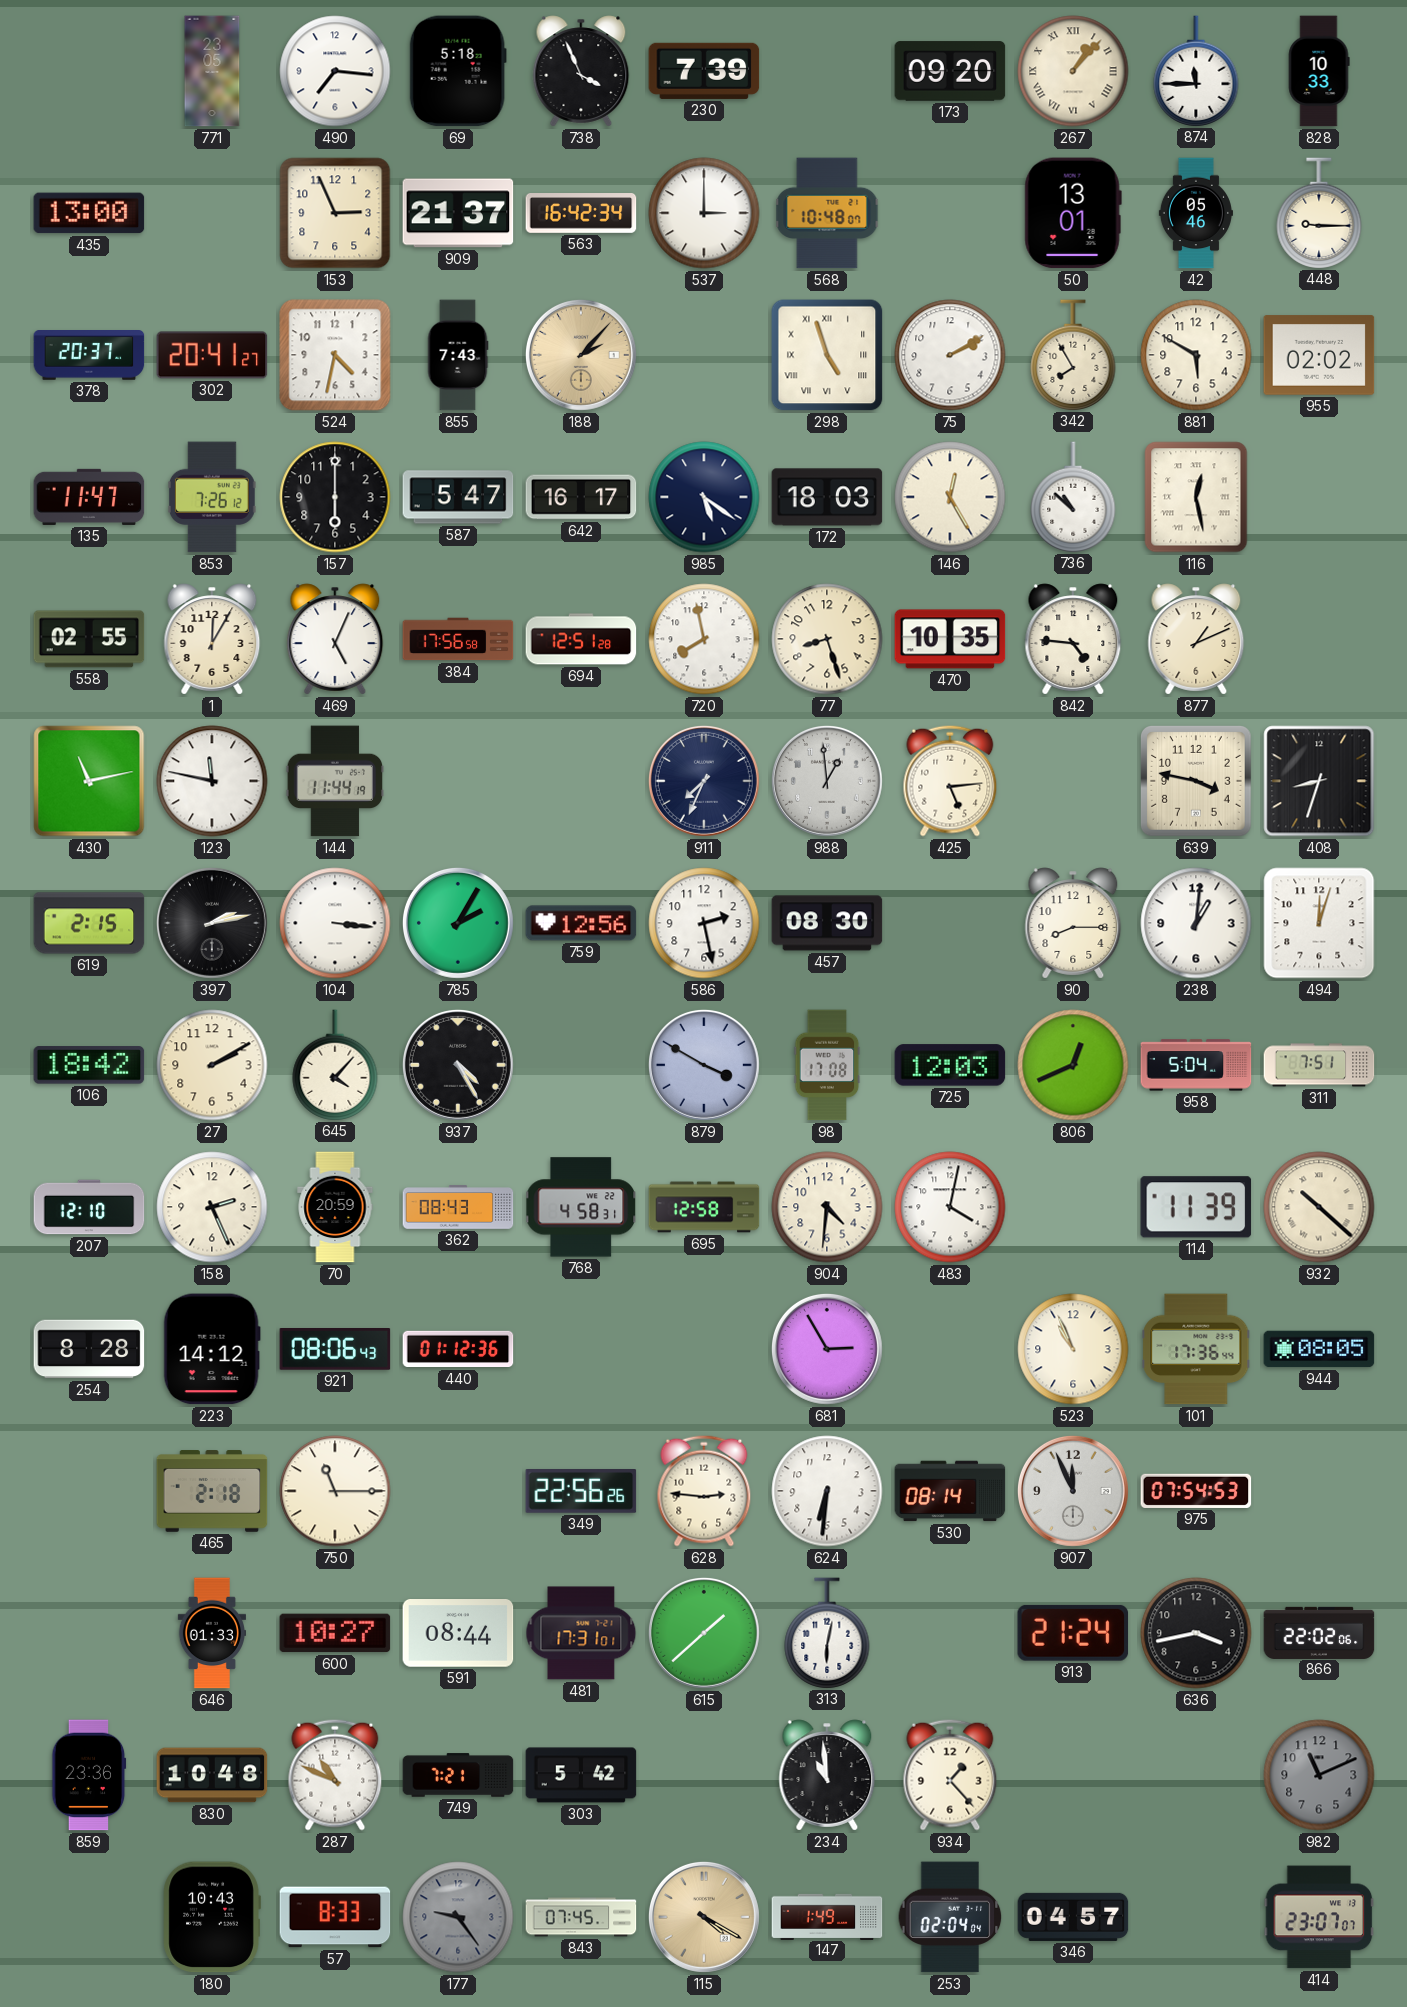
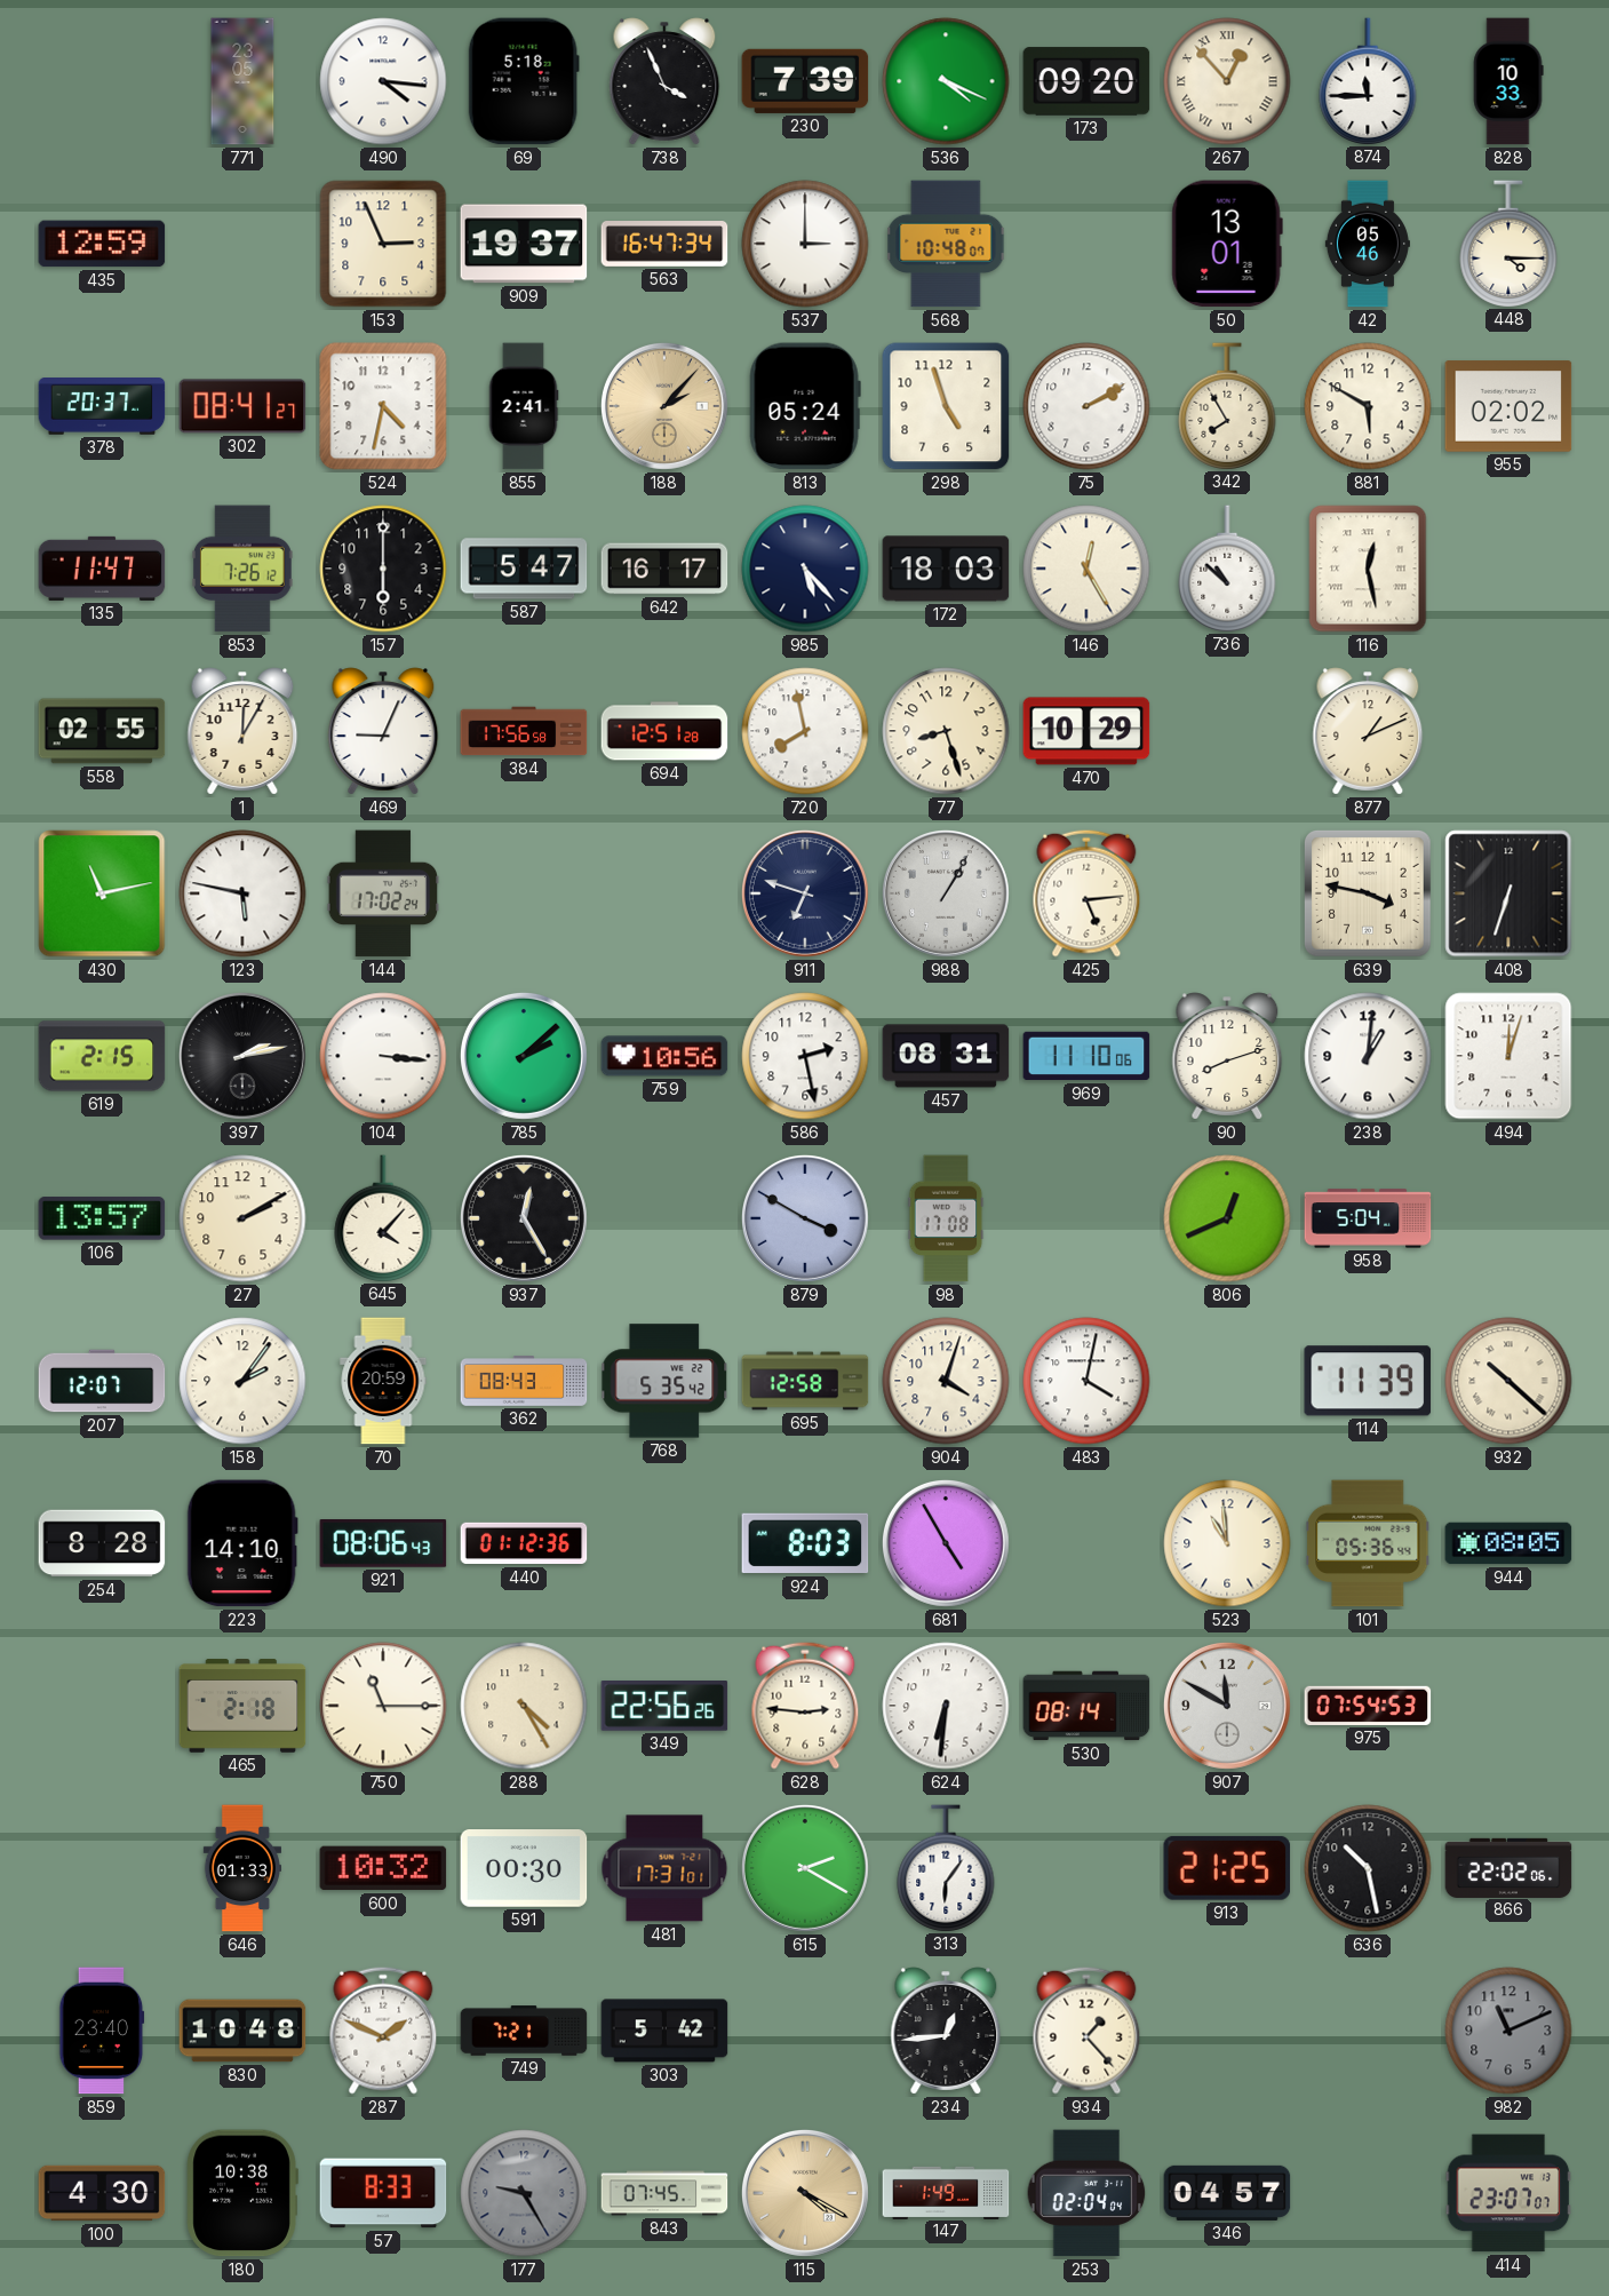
490: 7:16 -> 4:16
536: none -> 4:19
267: 1:07 -> 12:53
435: 13:00 -> 12:59
909: 21:37 -> 19:37
563: 16:42 -> 16:47
448: 9:15 -> 4:15
302: 20:41 -> 08:41
855: 7:43 -> 2:41
813: none -> 05:24
298 numerals: Roman -> Arabic
985: 5:21 -> 5:23
469: 5:04 -> 9:04
470: 10:35 -> 10:29
842: 4:46 -> none
123: 11:47 -> 5:47
144: 11:44 -> 17:02
911: 7:34 -> 6:48
988: 12:59 -> 1:05
408: 8:33 -> 6:33
785: 2:05 -> 2:08
759: 12:56 -> 10:56
457: 08:30 -> 08:31
969: none -> 11:10
90: 8:15 -> 8:12
106: 18:42 -> 13:57
937: 4:25 -> 12:25
725: 12:03 -> none
311: 7:51 -> none
207: 12:10 -> 12:07
158: 2:26 -> 2:06
768: 4:58 -> 5:35
904: 4:31 -> 4:03
223: 14:12 -> 14:10
924: none -> 8:03
681: 2:55 -> 4:55
523: 10:56 -> 10:59
101: 17:36 -> 05:36
288: none -> 4:25
907: 11:56 -> 11:50
600: 10:27 -> 10:32
591: 08:44 -> 00:30
615: 1:38 -> 2:20
313: 6:02 -> 6:06
913: 21:24 -> 21:25
636: 3:43 -> 10:28
859: 23:36 -> 23:40
287: 10:49 -> 1:49
234: 10:59 -> 12:44
100: none -> 4:30
180: 10:43 -> 10:38
177: 9:24 -> 9:25
